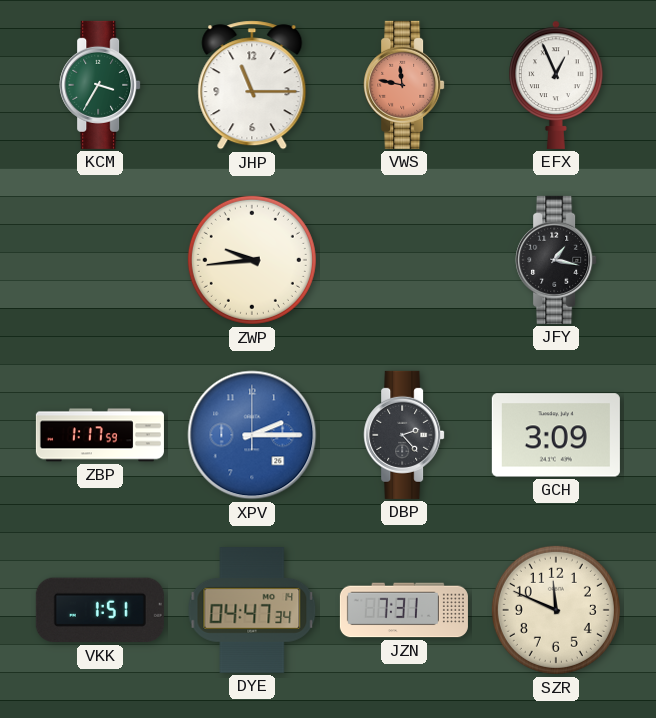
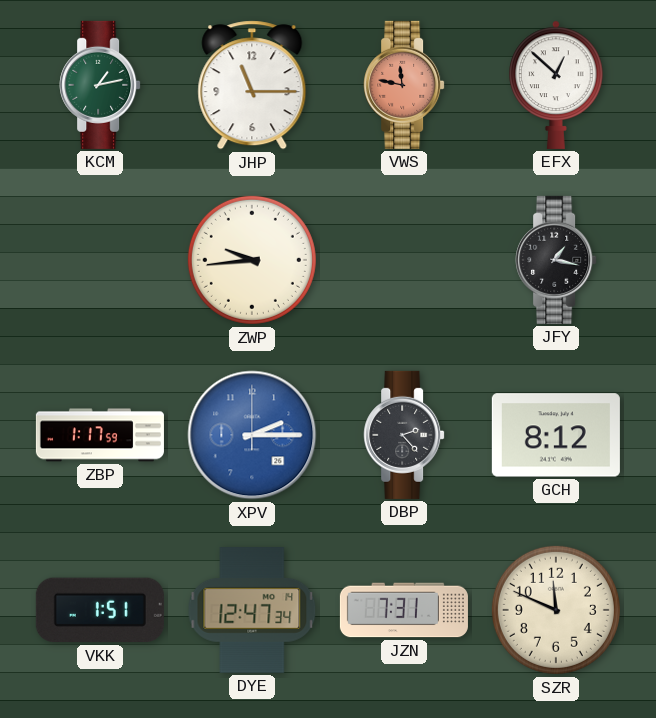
KCM: 3:35 -> 1:13
EFX: 12:56 -> 12:52
GCH: 3:09 -> 8:12
DYE: 04:47 -> 12:47
